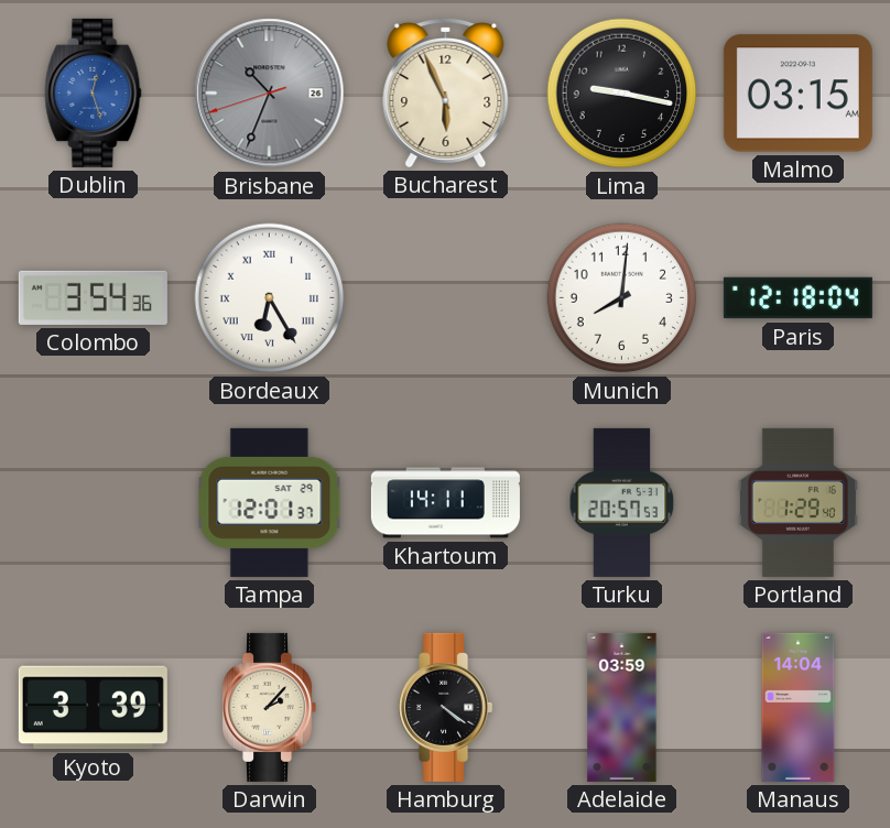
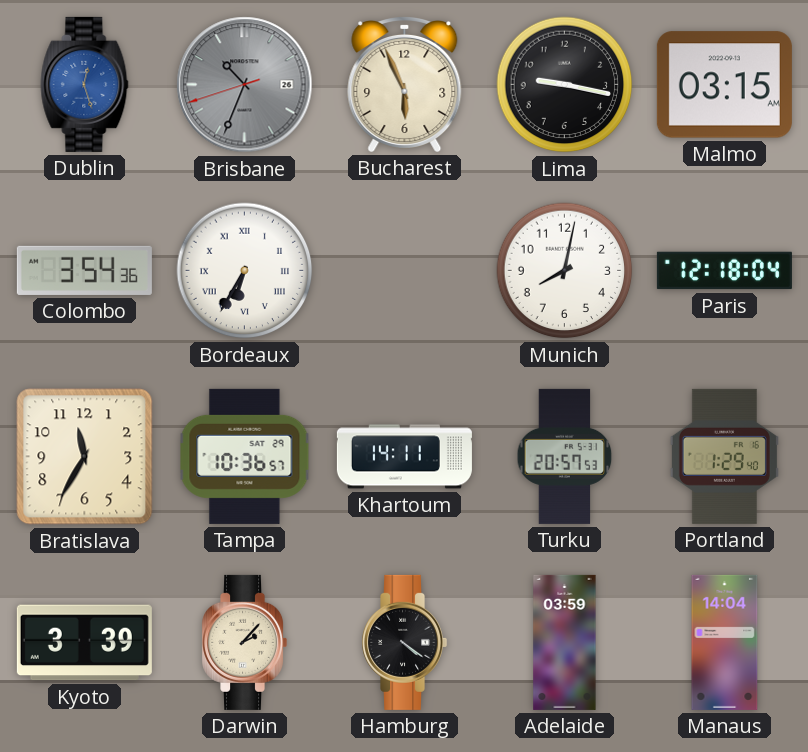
Bordeaux: 6:25 -> 6:35
Munich: 8:01 -> 8:02
Bratislava: none -> 11:35
Tampa: 12:01 -> 10:36
